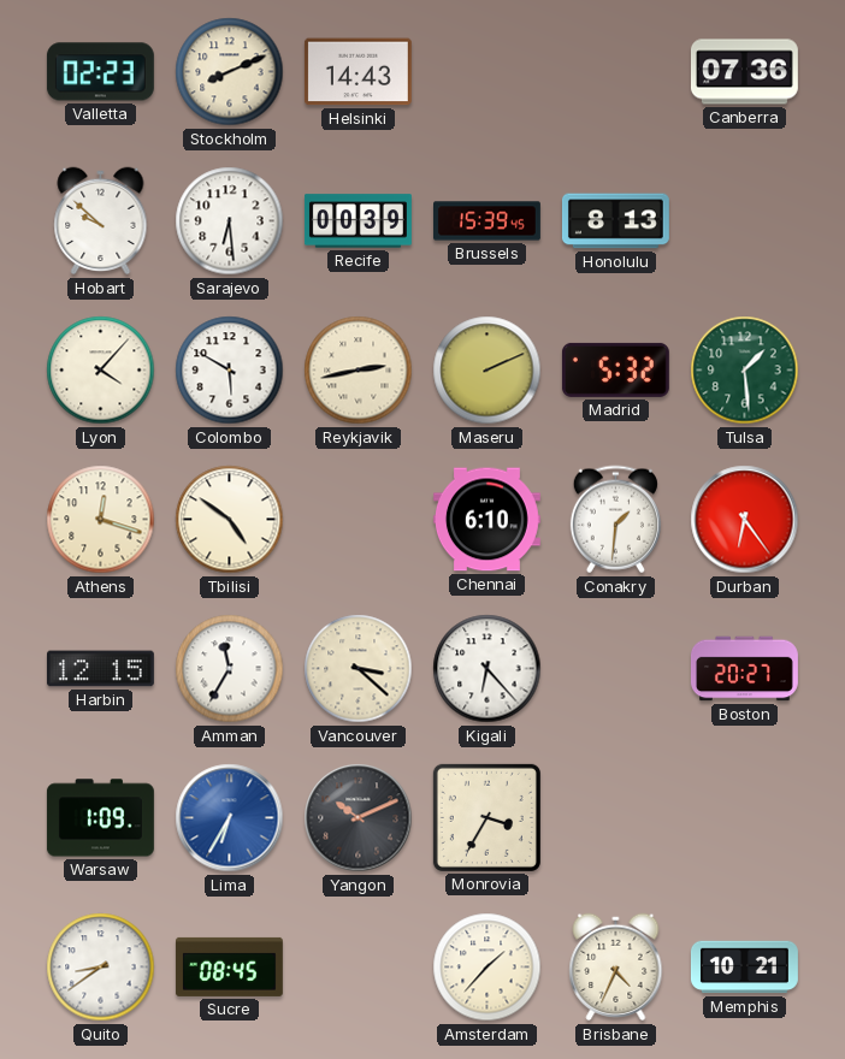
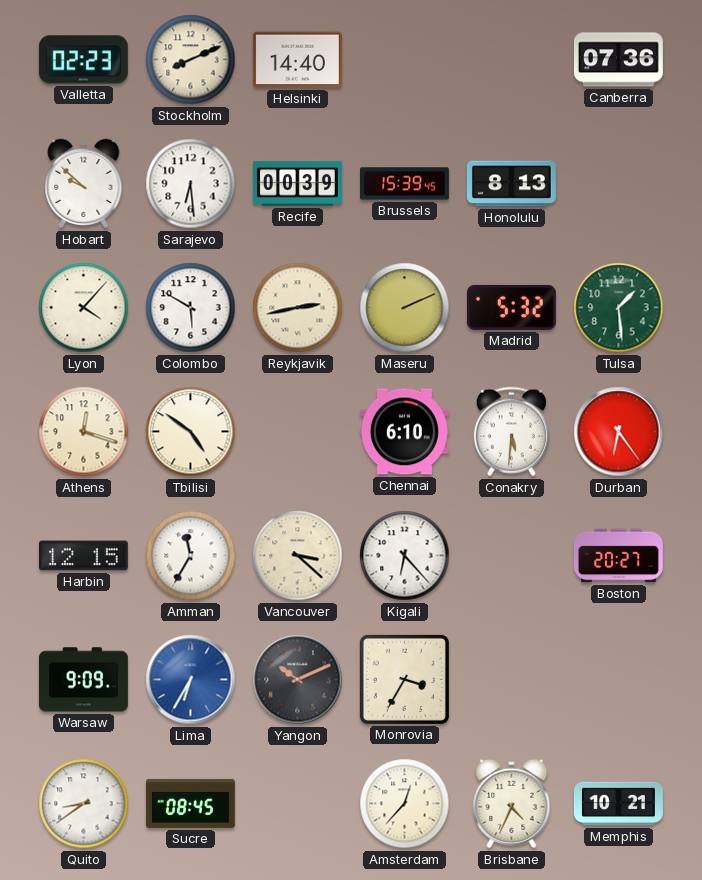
Helsinki: 14:43 -> 14:40
Conakry: 1:31 -> 5:31
Warsaw: 1:09 -> 9:09
Amsterdam: 1:37 -> 12:37
